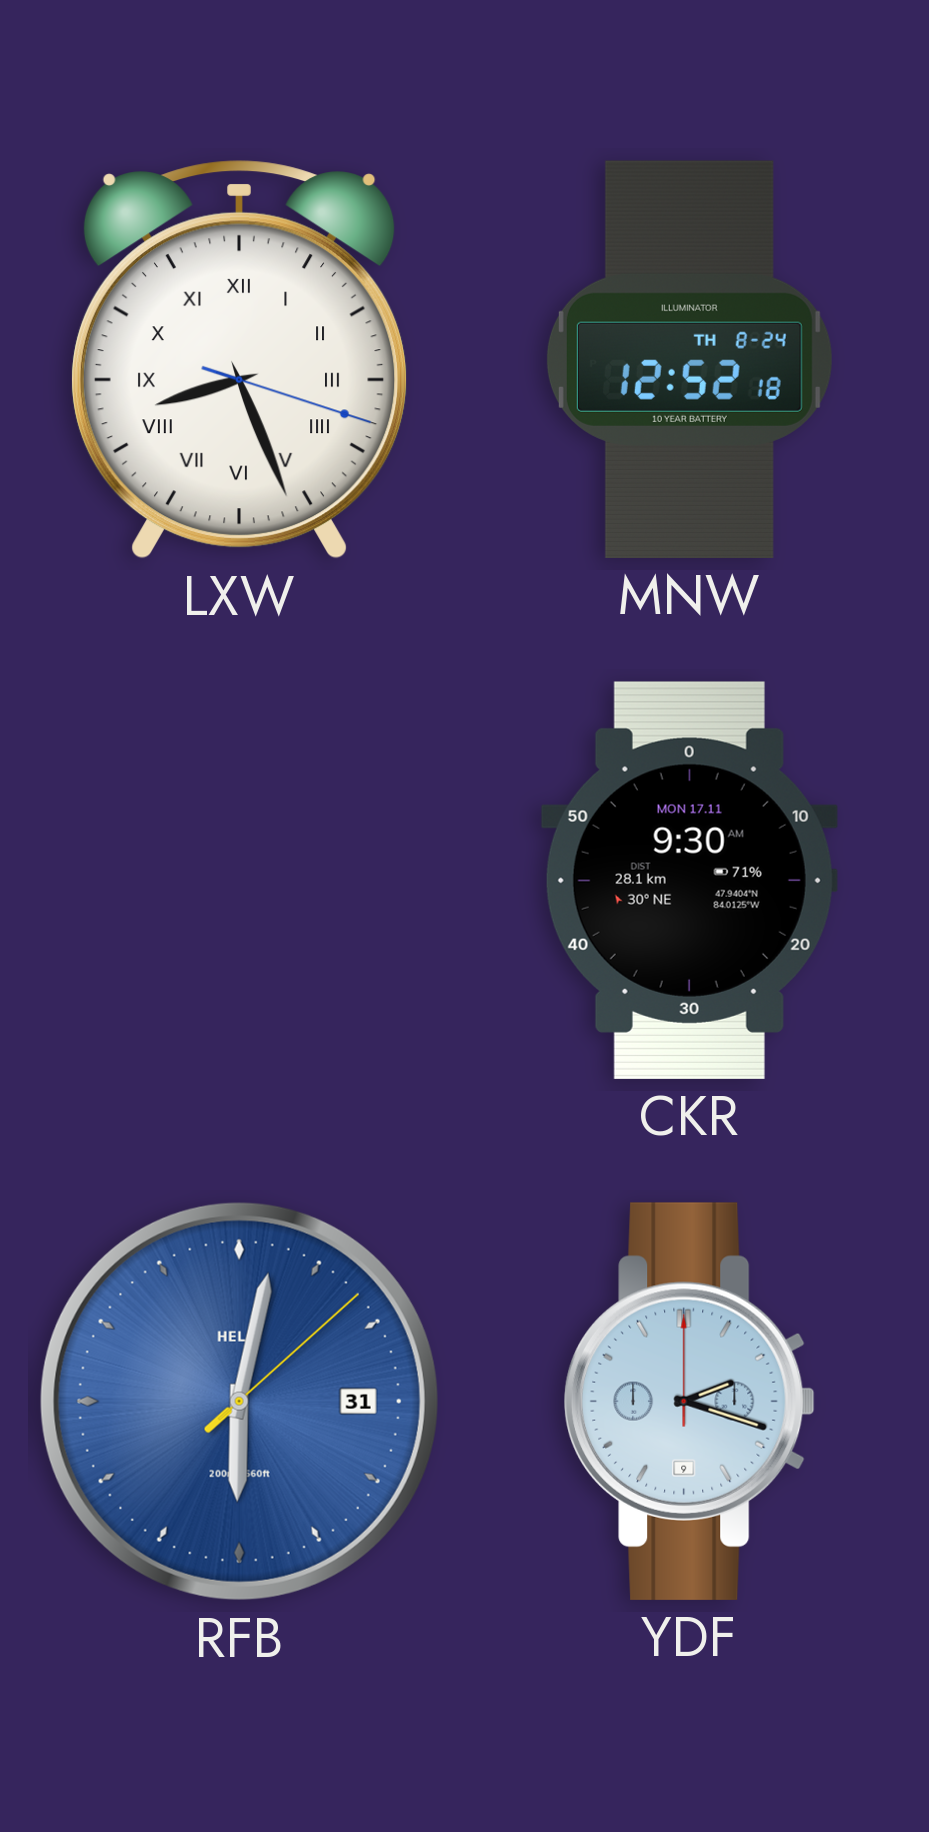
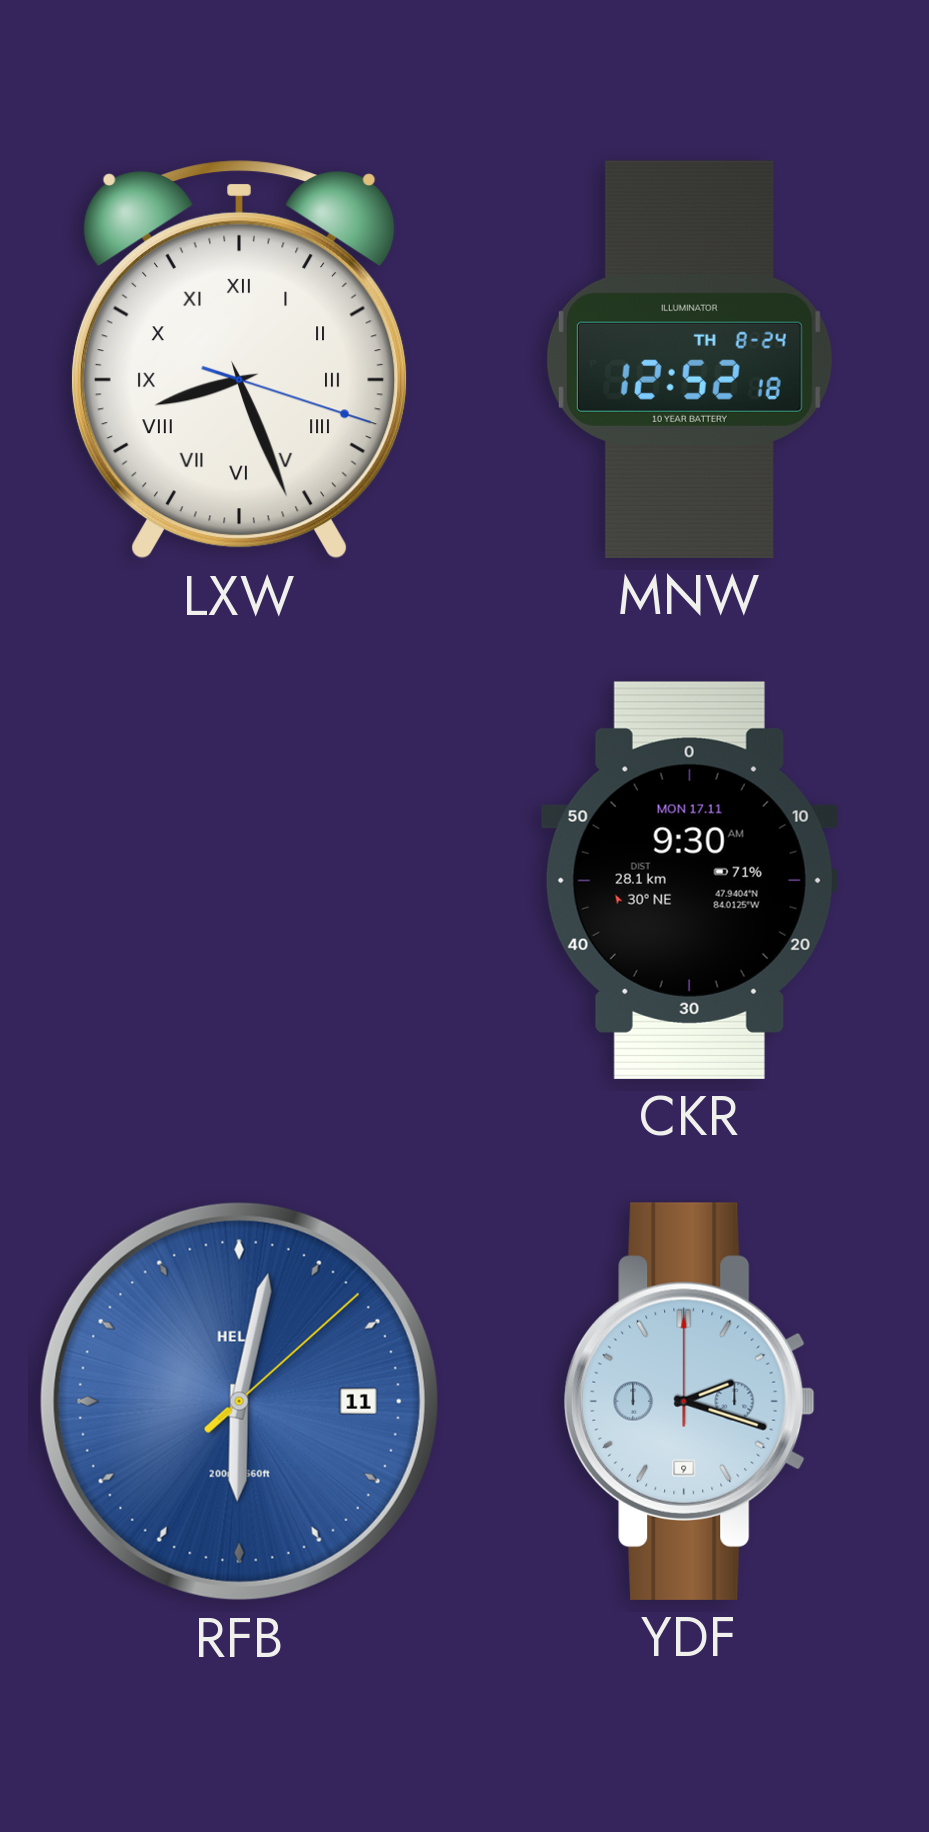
RFB date: 31 -> 11
